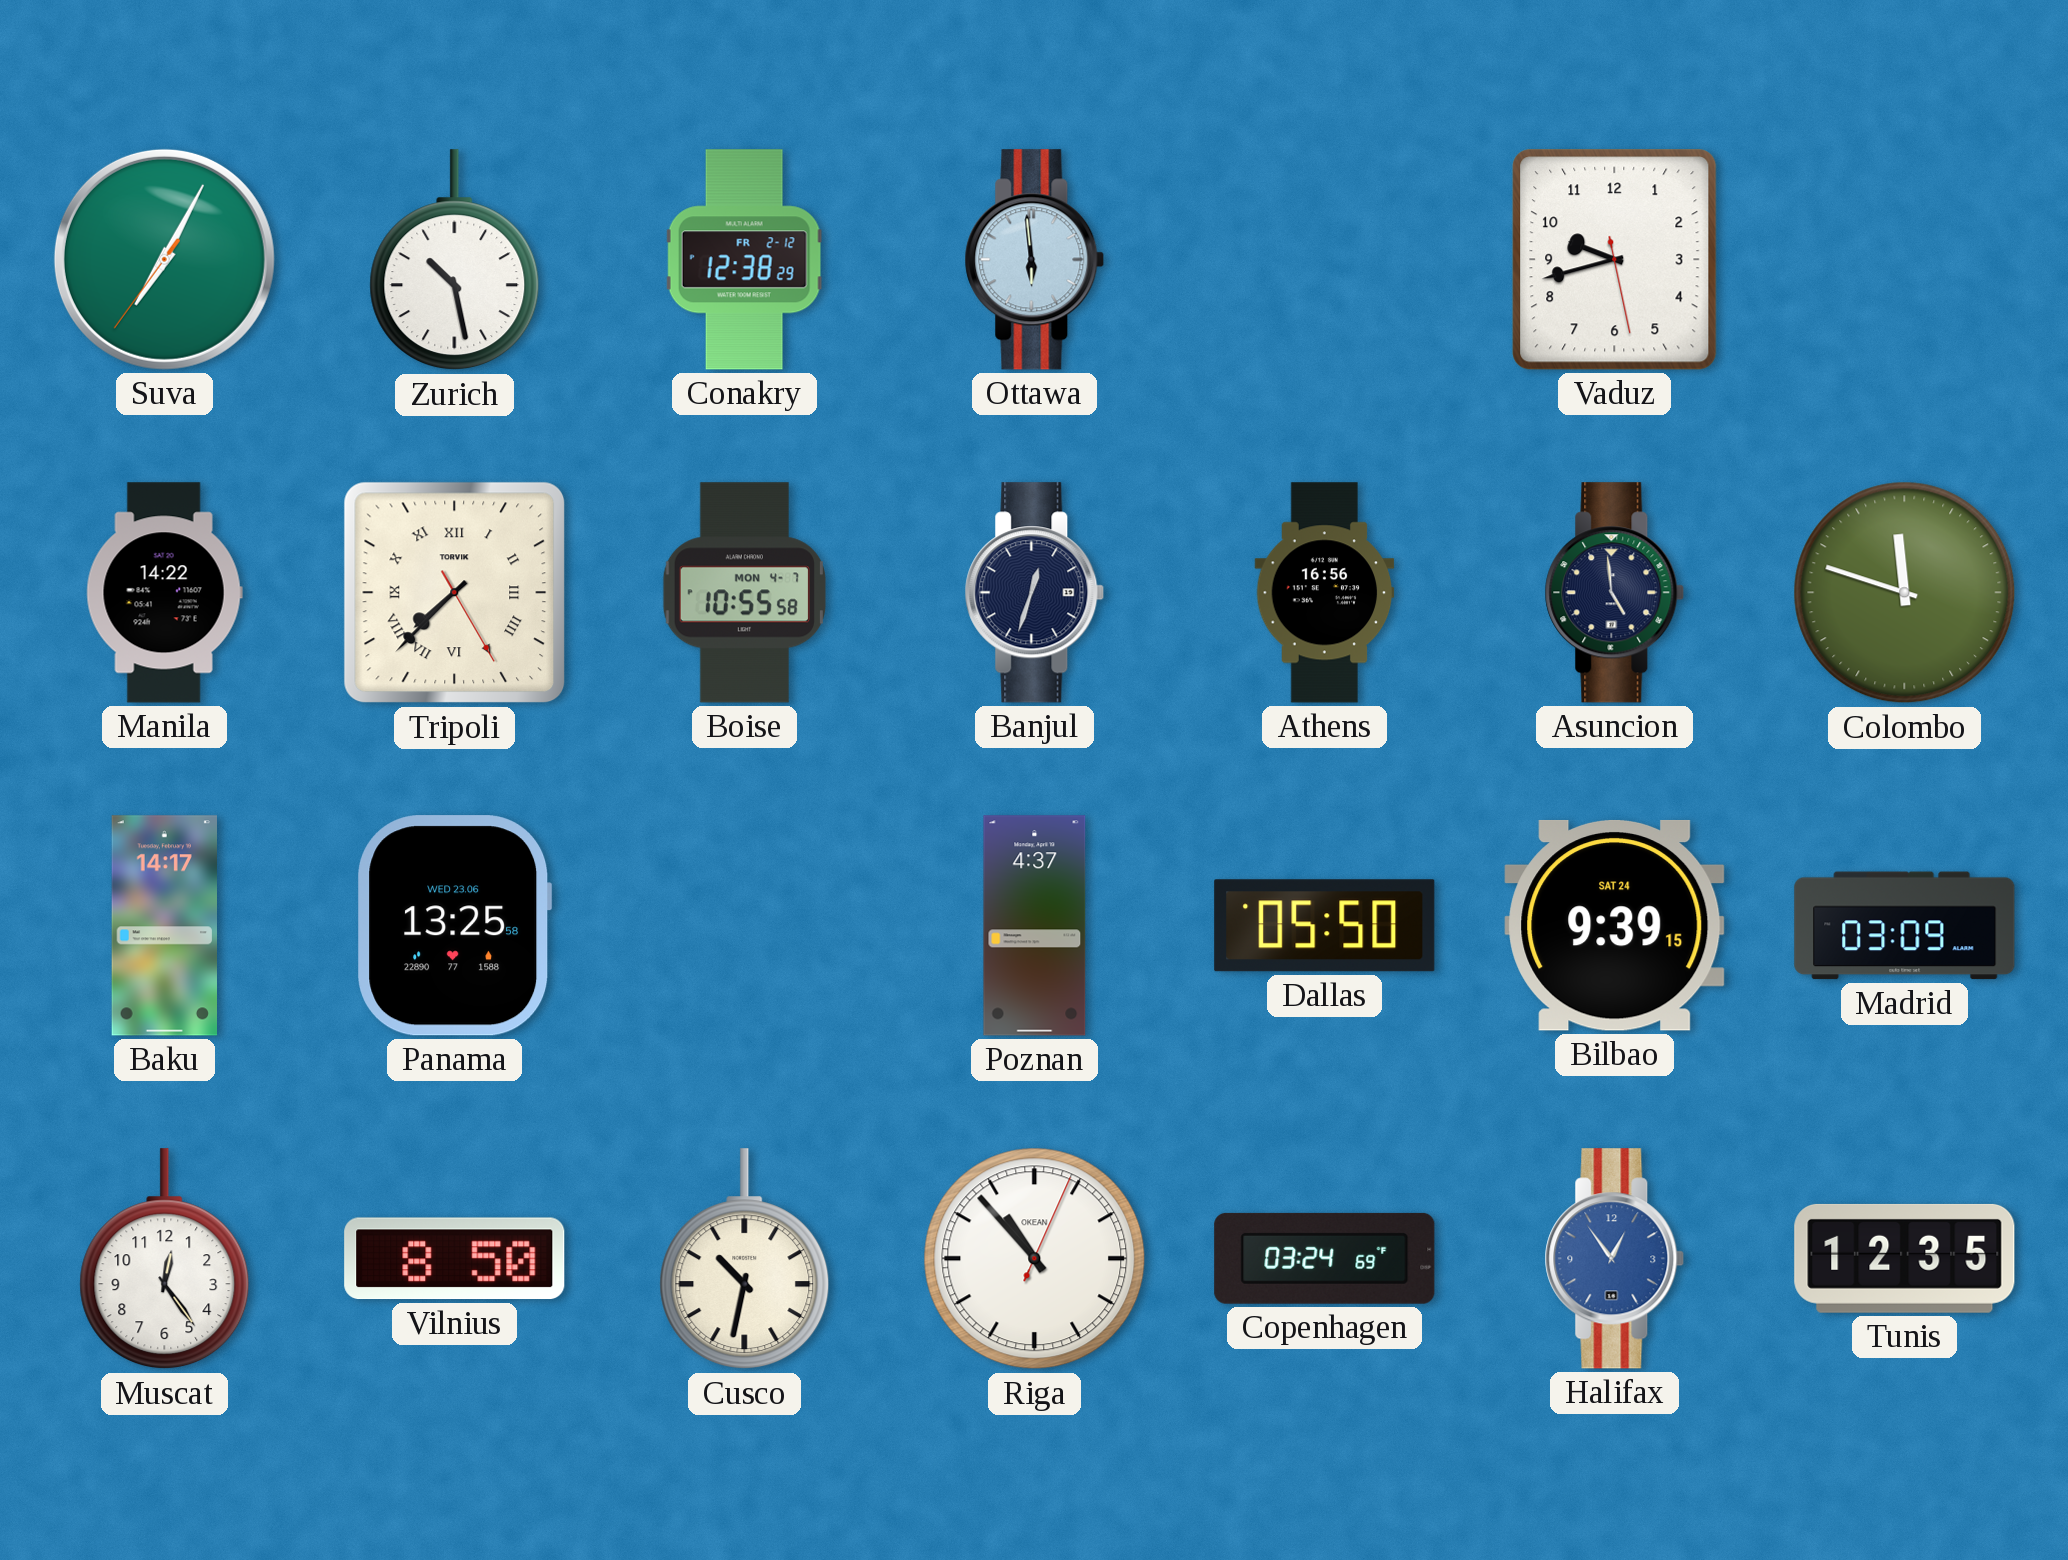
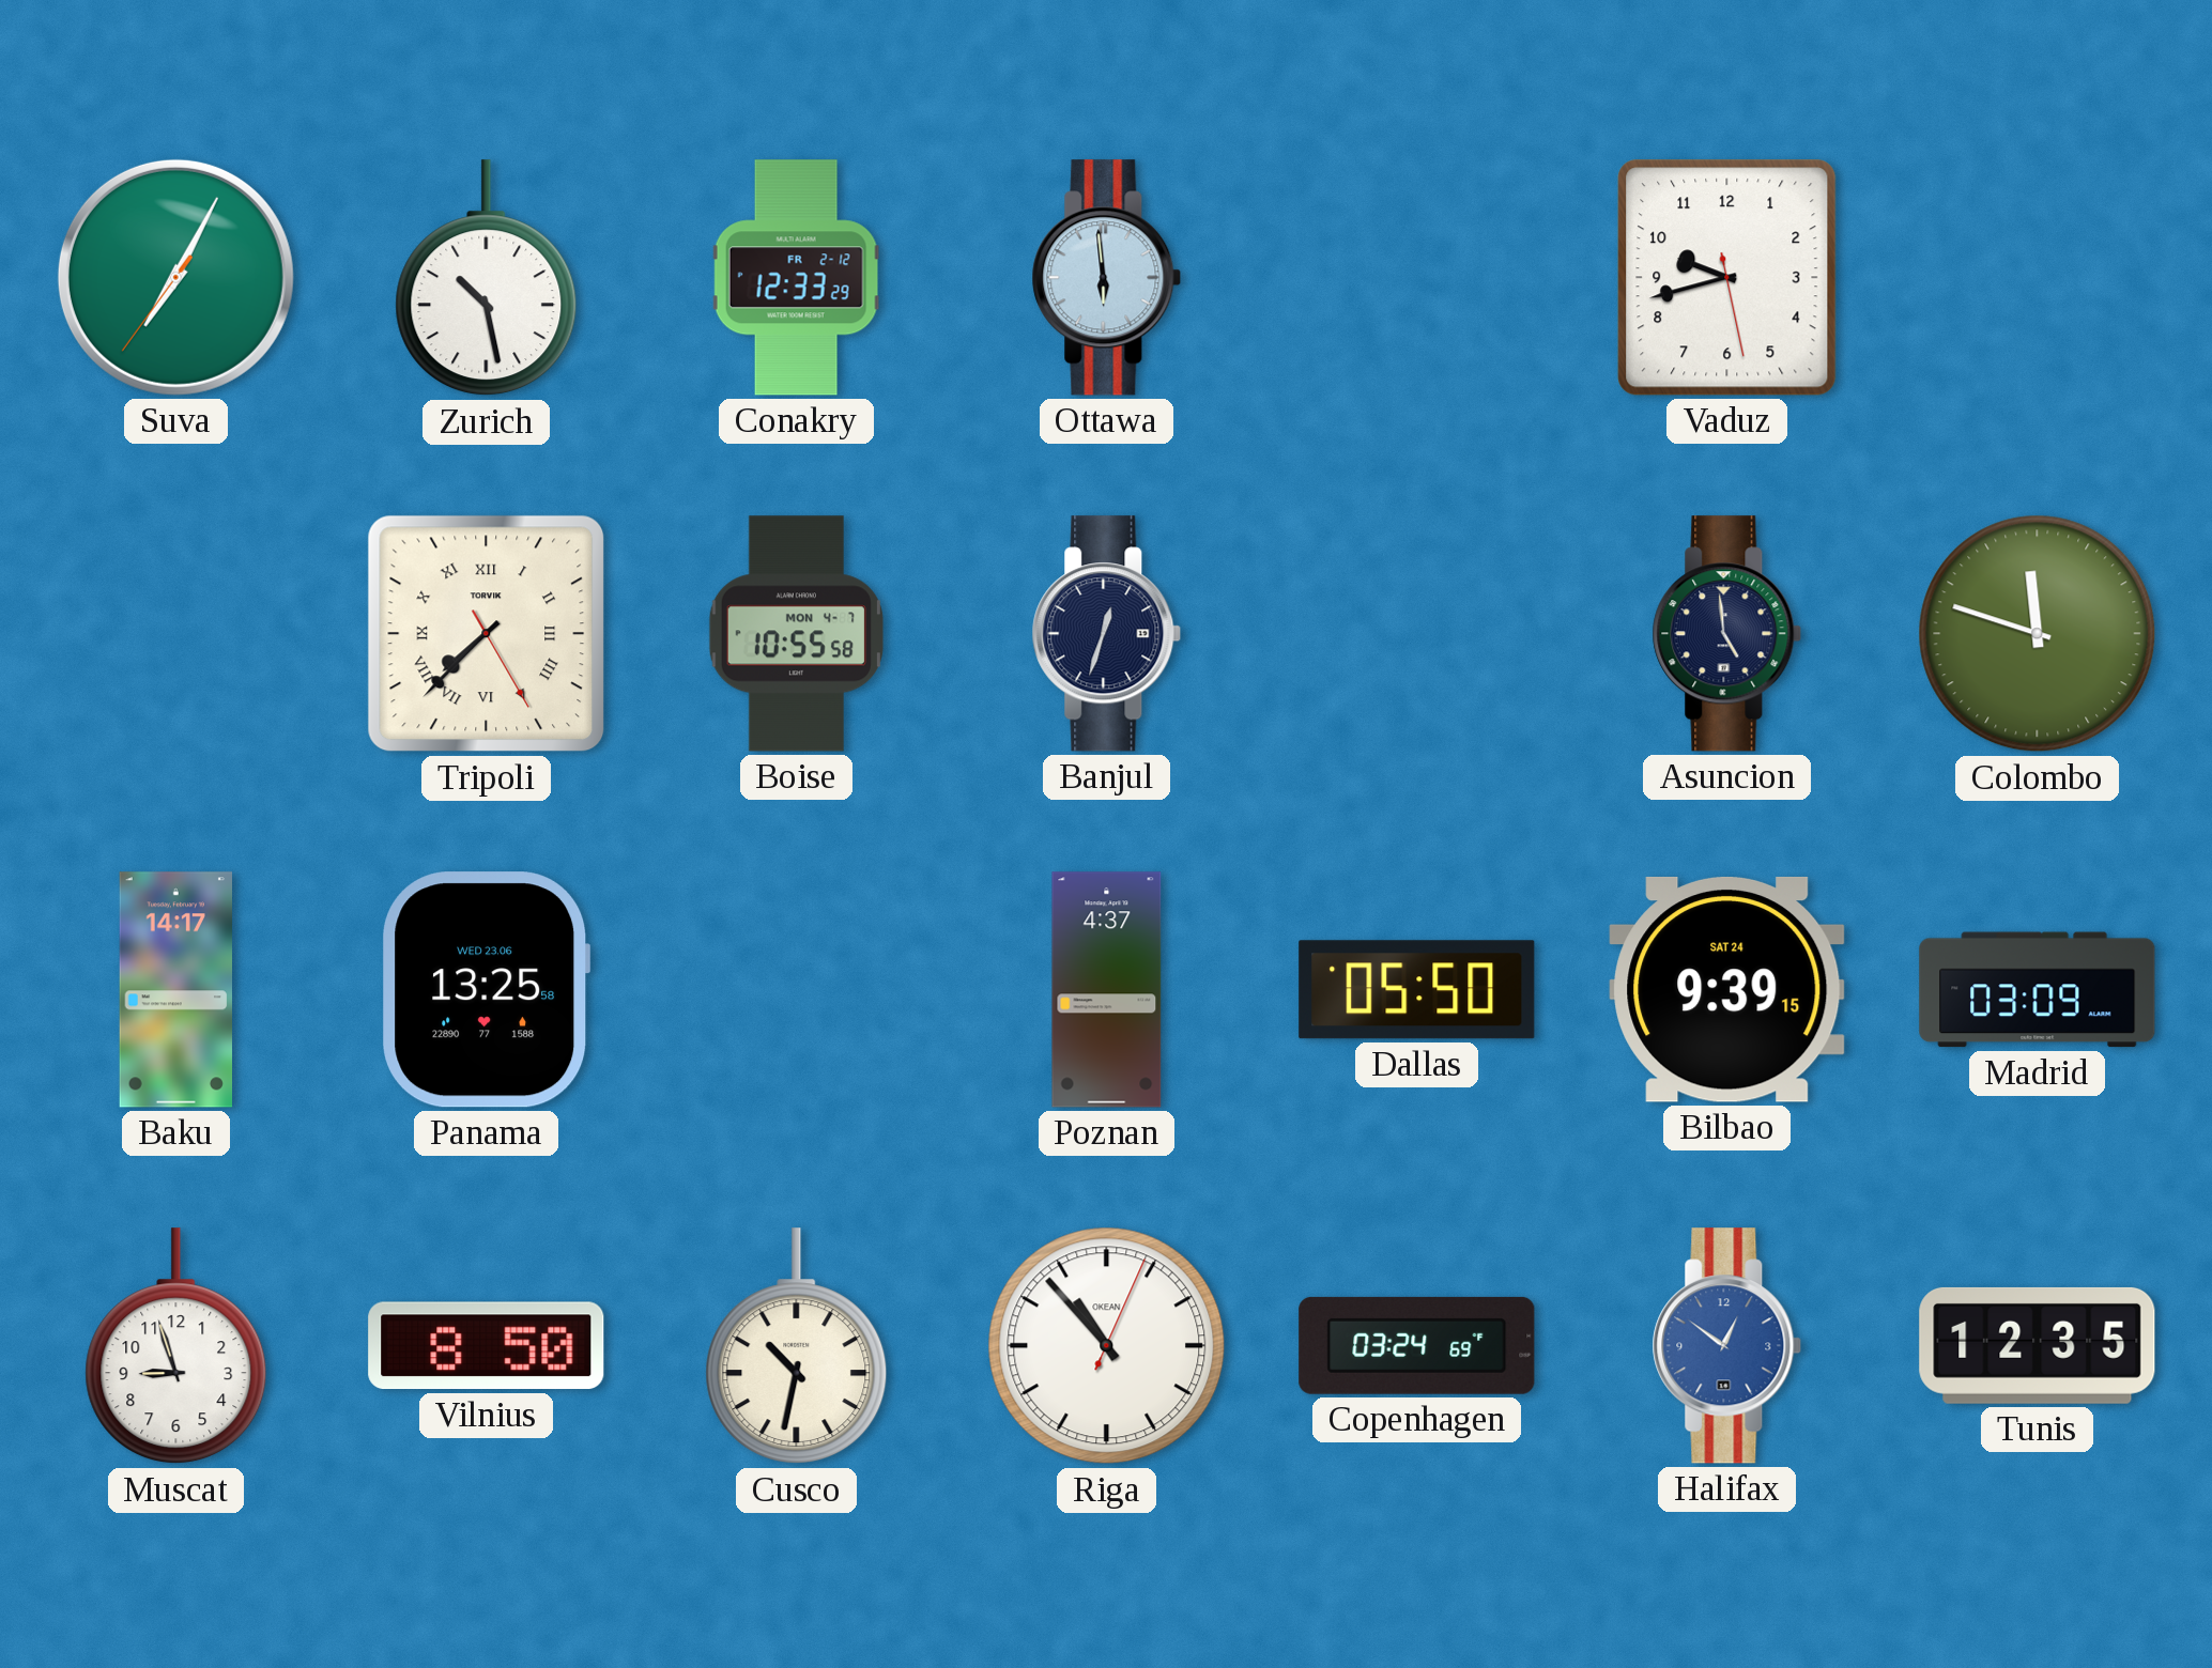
Conakry: 12:38 -> 12:33
Manila: 14:22 -> none
Athens: 16:56 -> none
Muscat: 12:24 -> 8:57
Halifax: 12:54 -> 12:51
